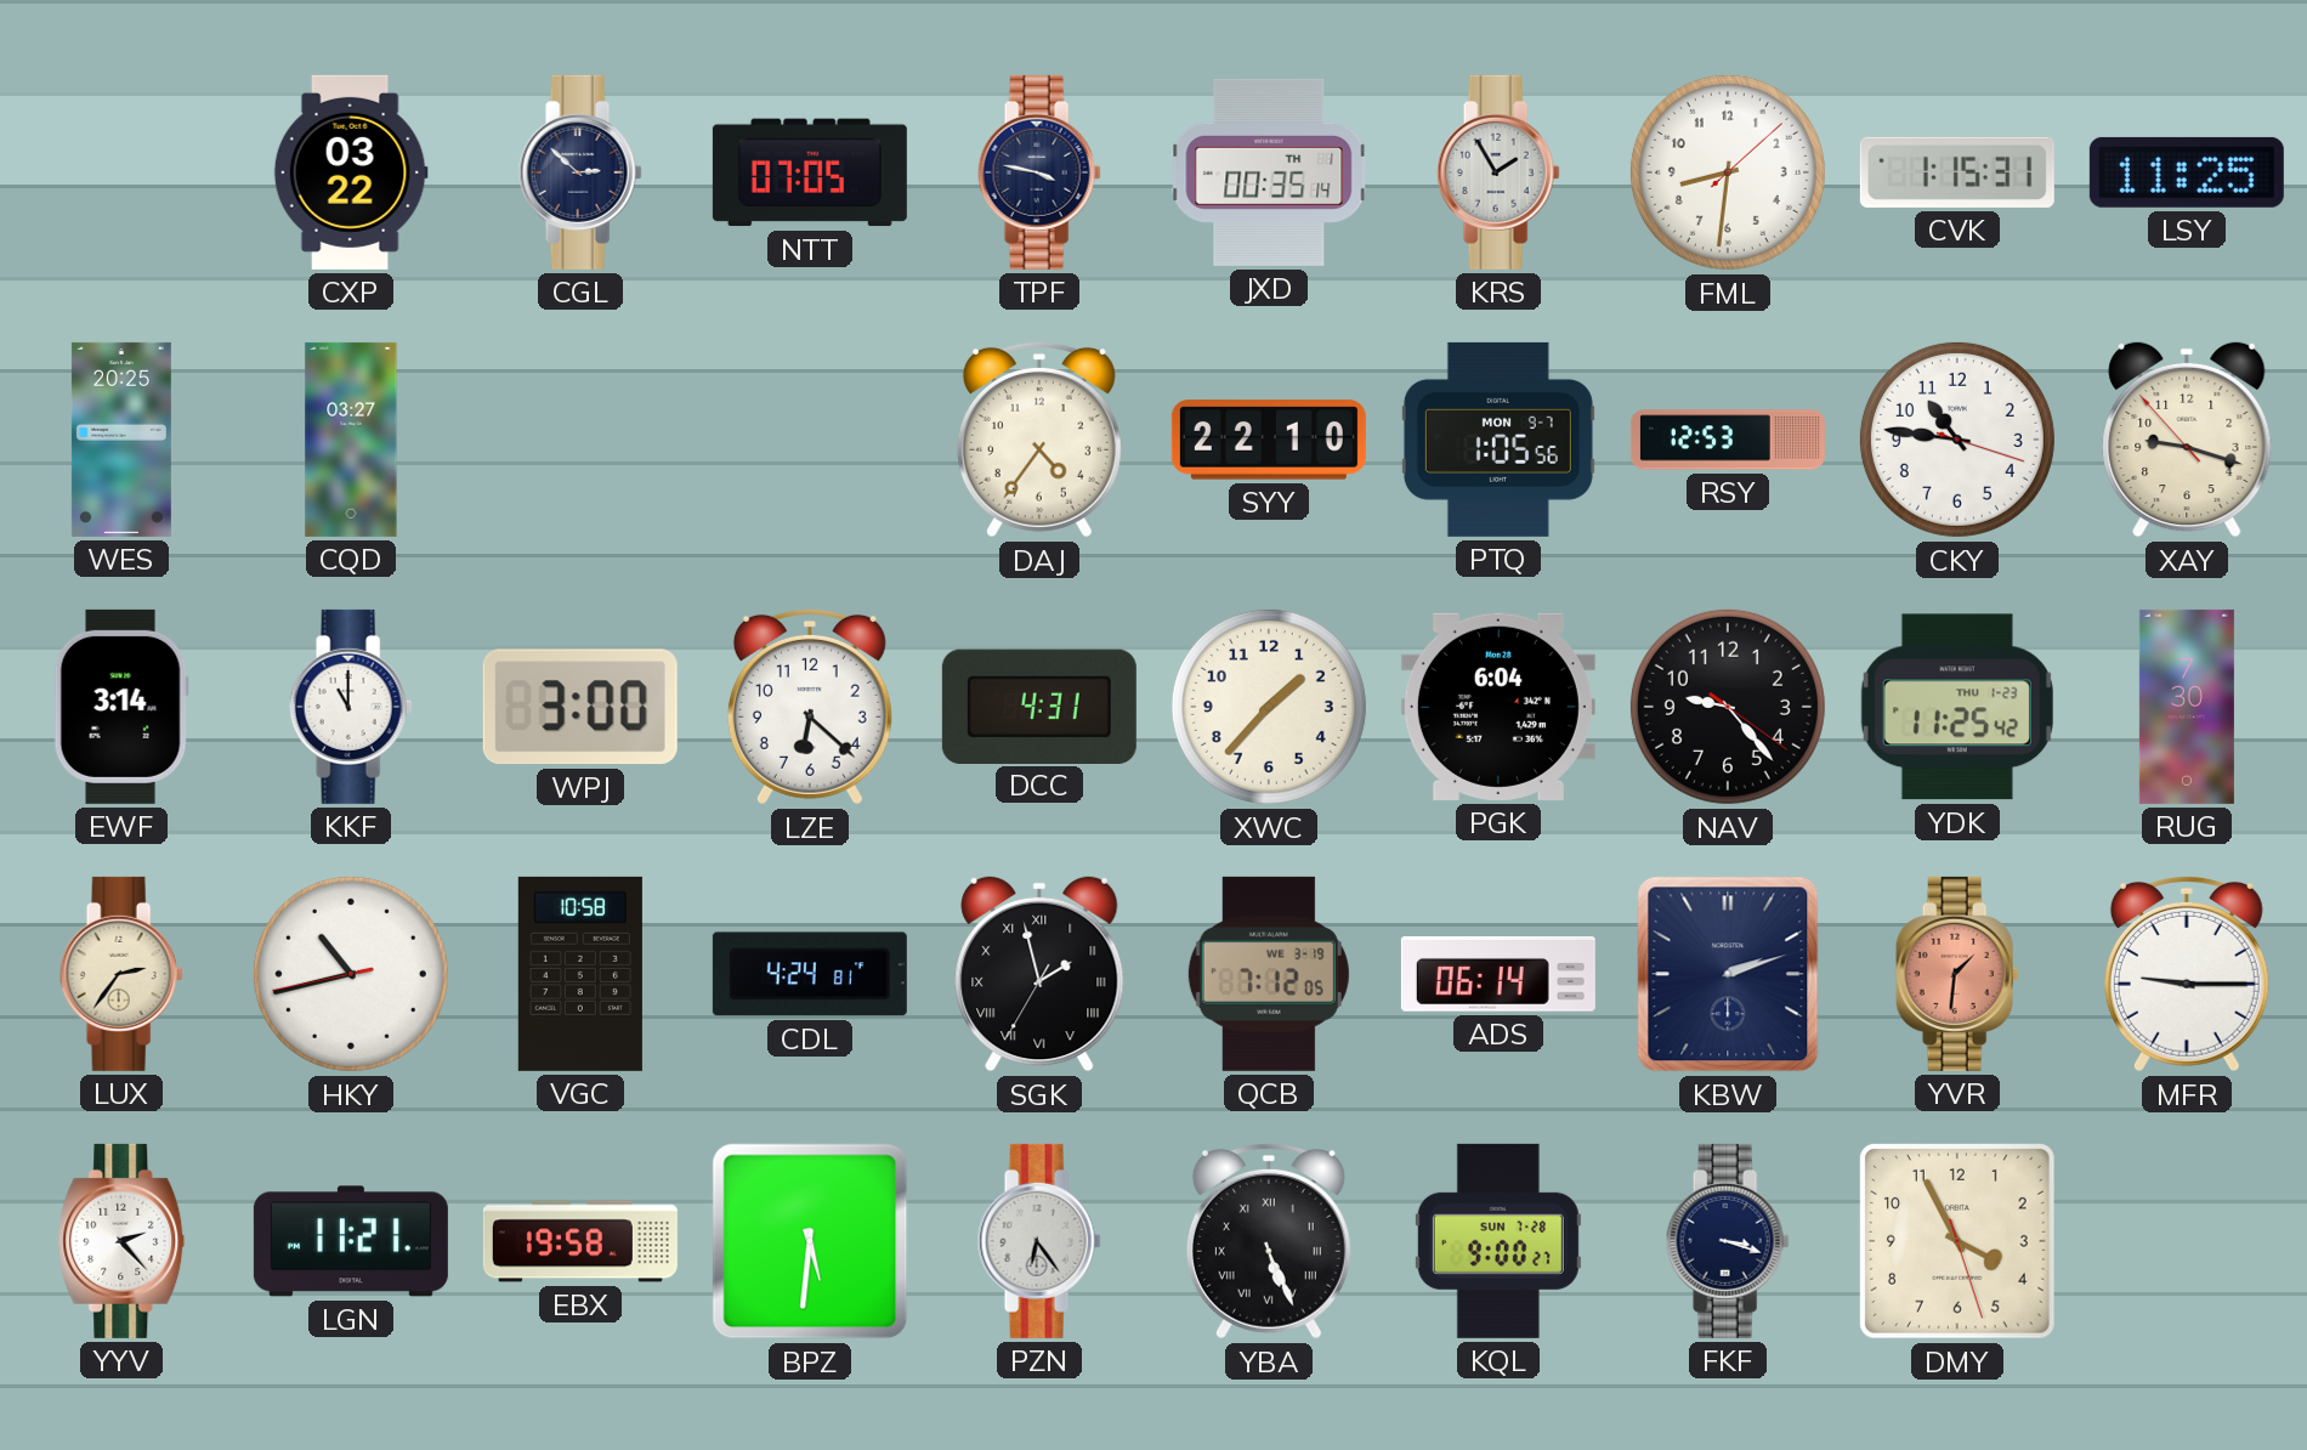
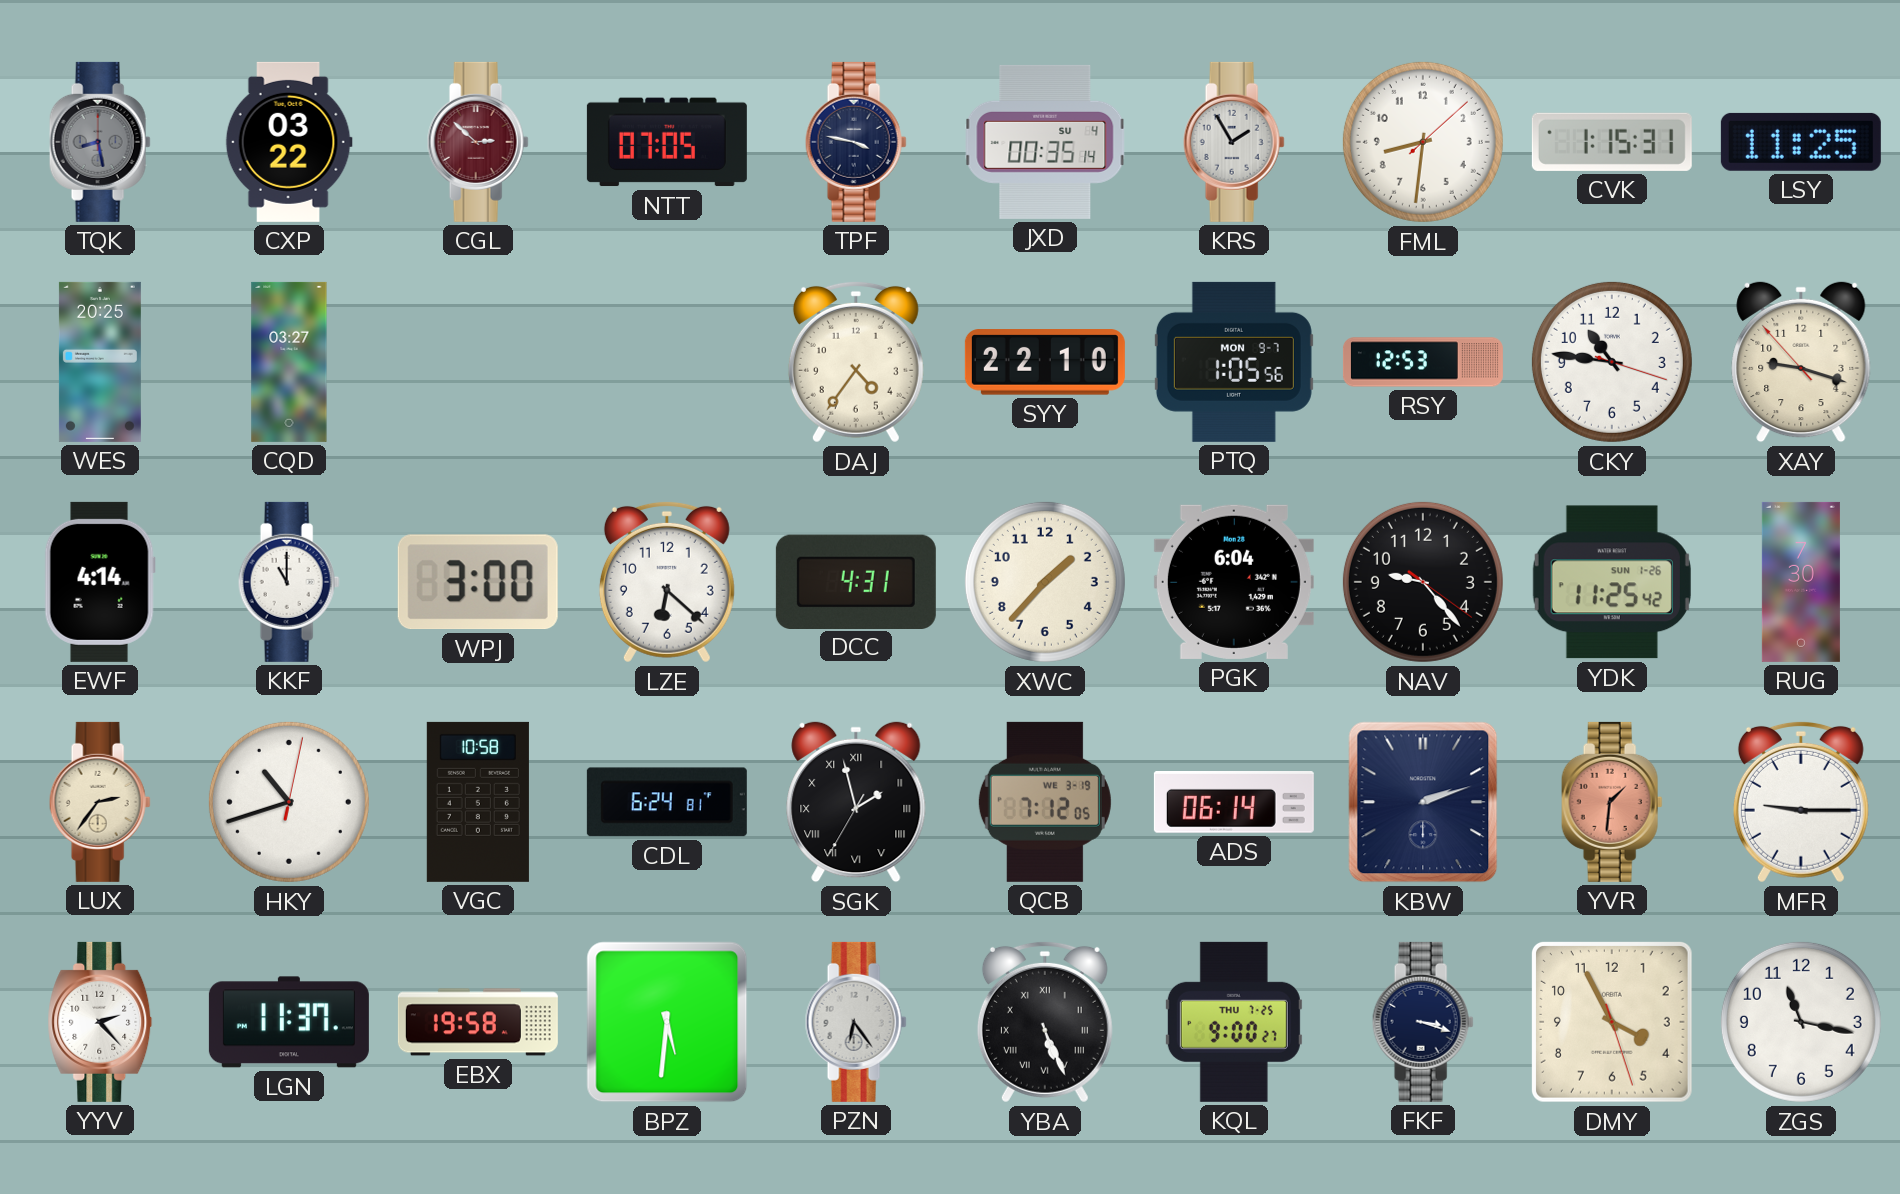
TQK: none -> 8:28
CGL dial: navy -> burgundy
JXD date: TH 1 -> SU 4
EWF: 3:14 -> 4:14
YDK date: THU 1-23 -> SUN 1-26
HKY: 10:42:43 -> 10:42:02
CDL: 4:24 -> 6:24
LGN: 11:21 -> 11:37
KQL date: SUN 7-28 -> THU 7-25
ZGS: none -> 11:17
